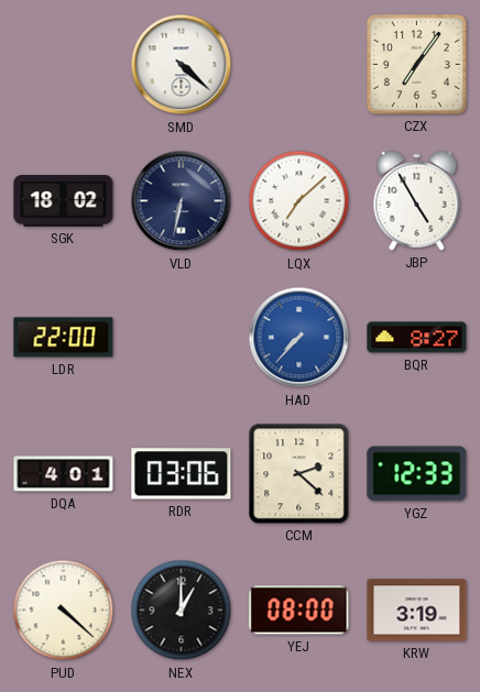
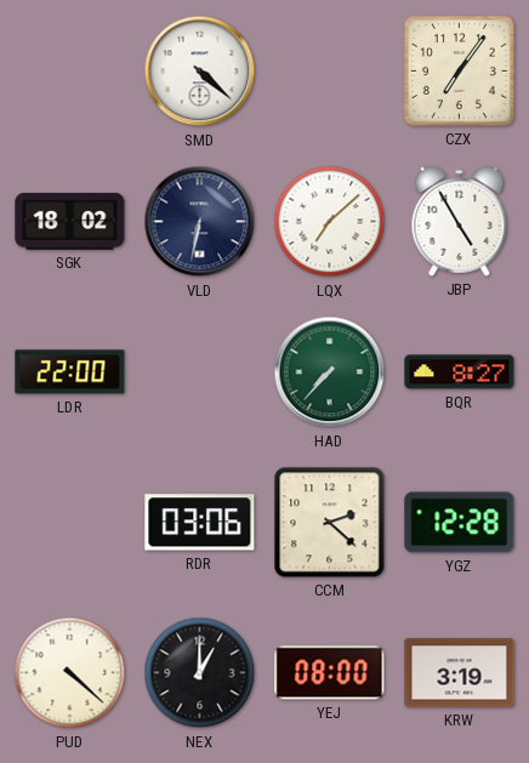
HAD dial: blue -> green
DQA: 4:01 -> none
YGZ: 12:33 -> 12:28
